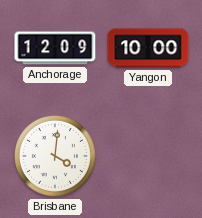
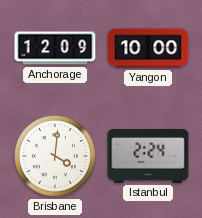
Istanbul: none -> 2:24
